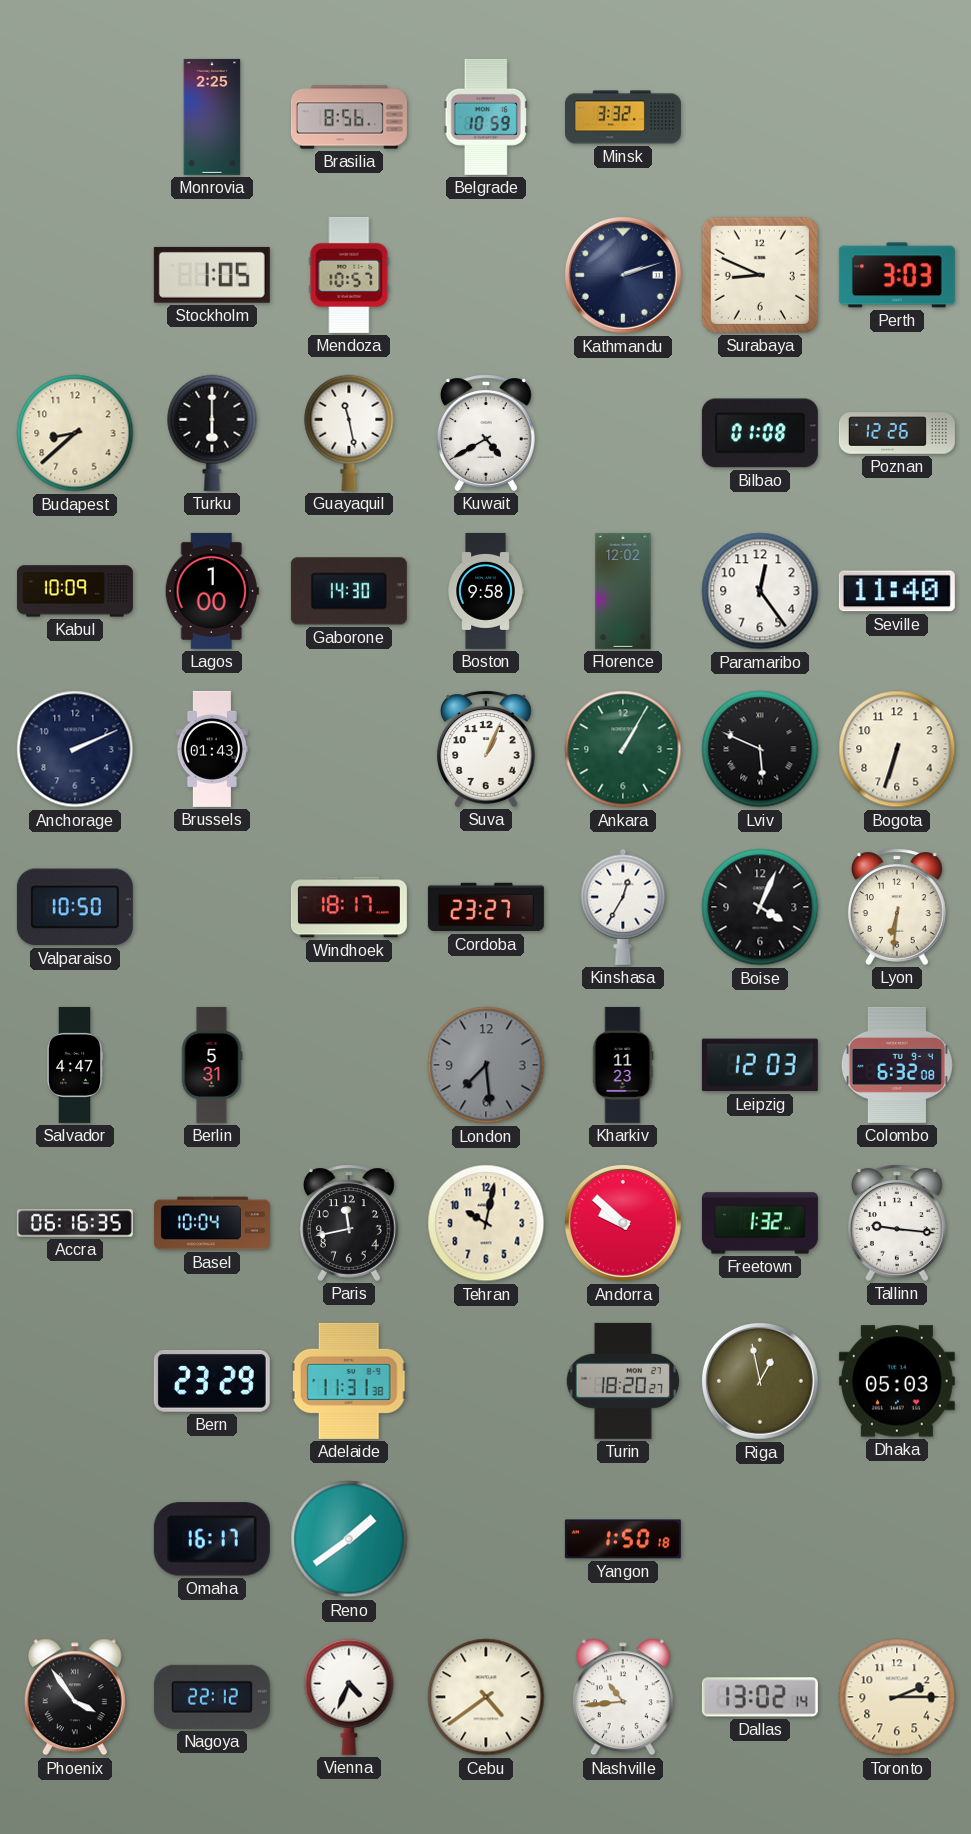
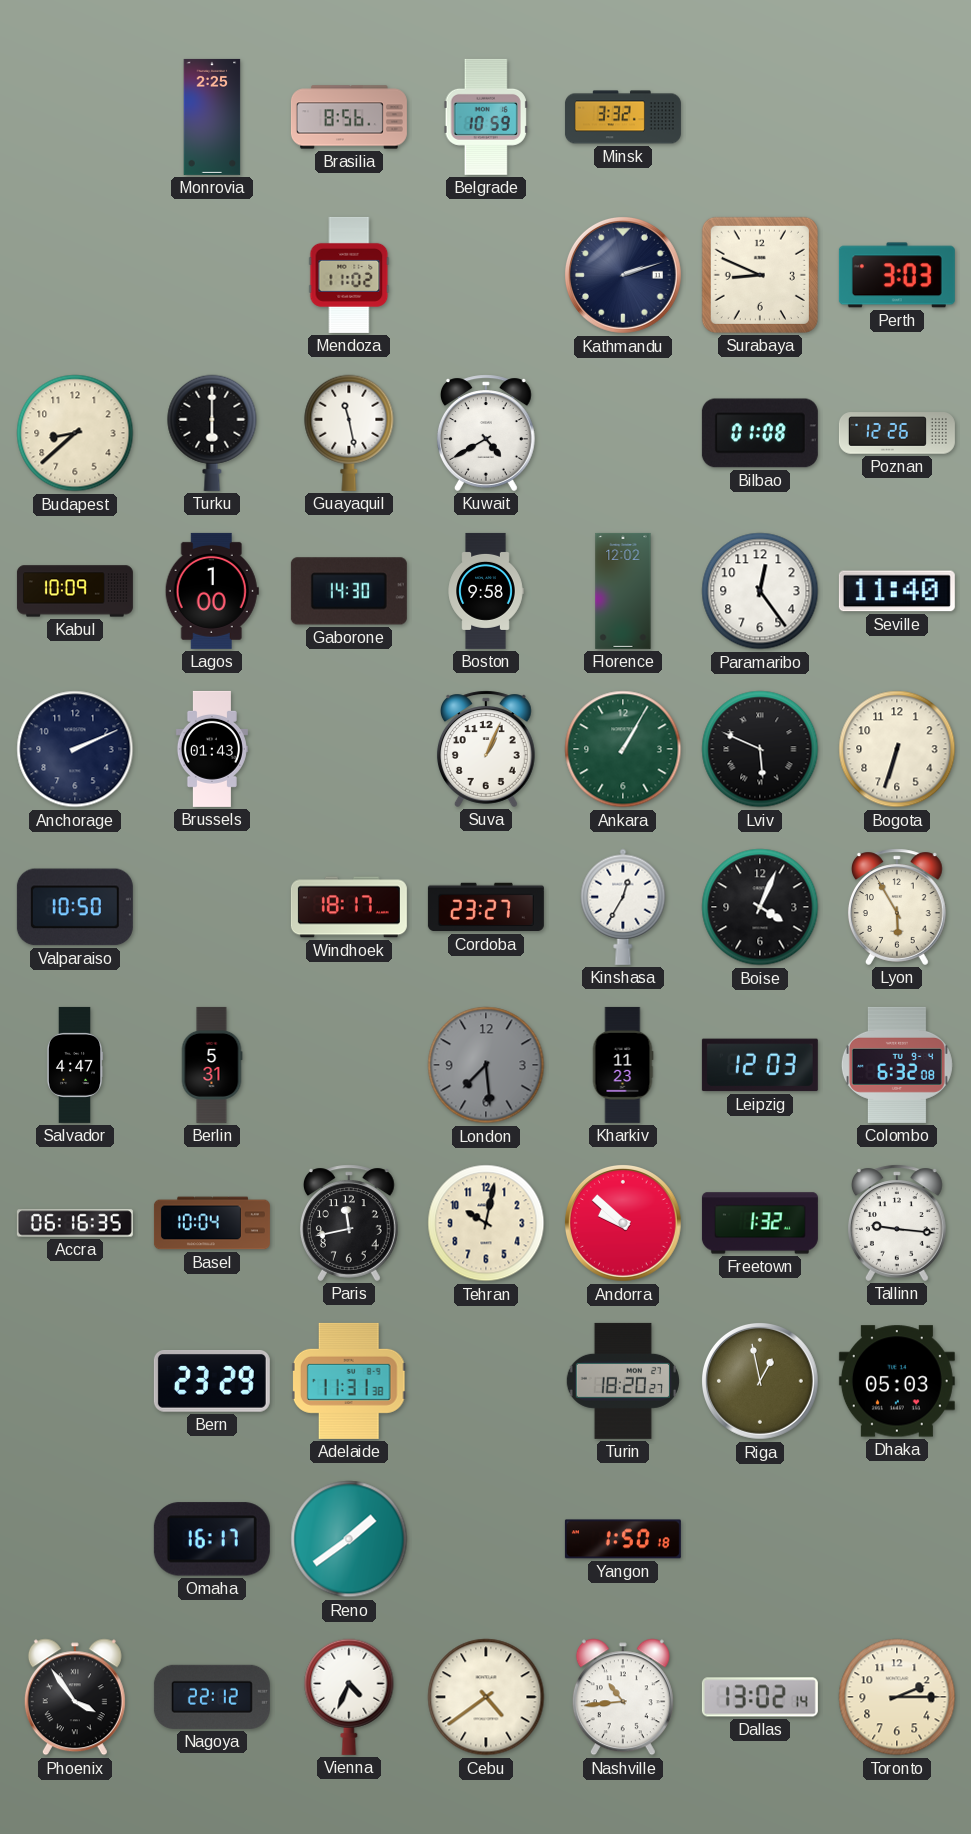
Stockholm: 1:05 -> none
Mendoza: 10:57 -> 11:02
Lyon: 6:31 -> 5:55
